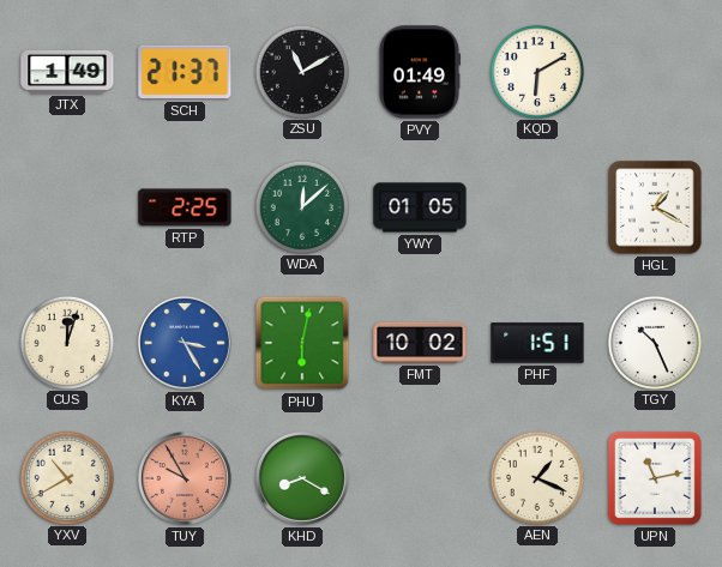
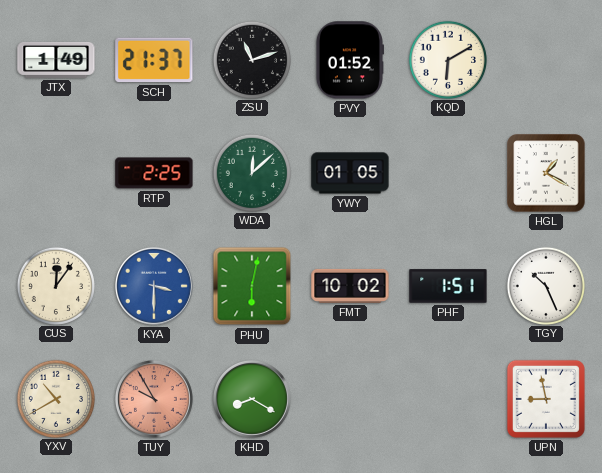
ZSU: 11:10 -> 11:12
PVY: 01:49 -> 01:52
CUS: 12:03 -> 12:06
KYA: 3:25 -> 3:30
AEN: 1:19 -> none
UPN: 11:13 -> 8:58
